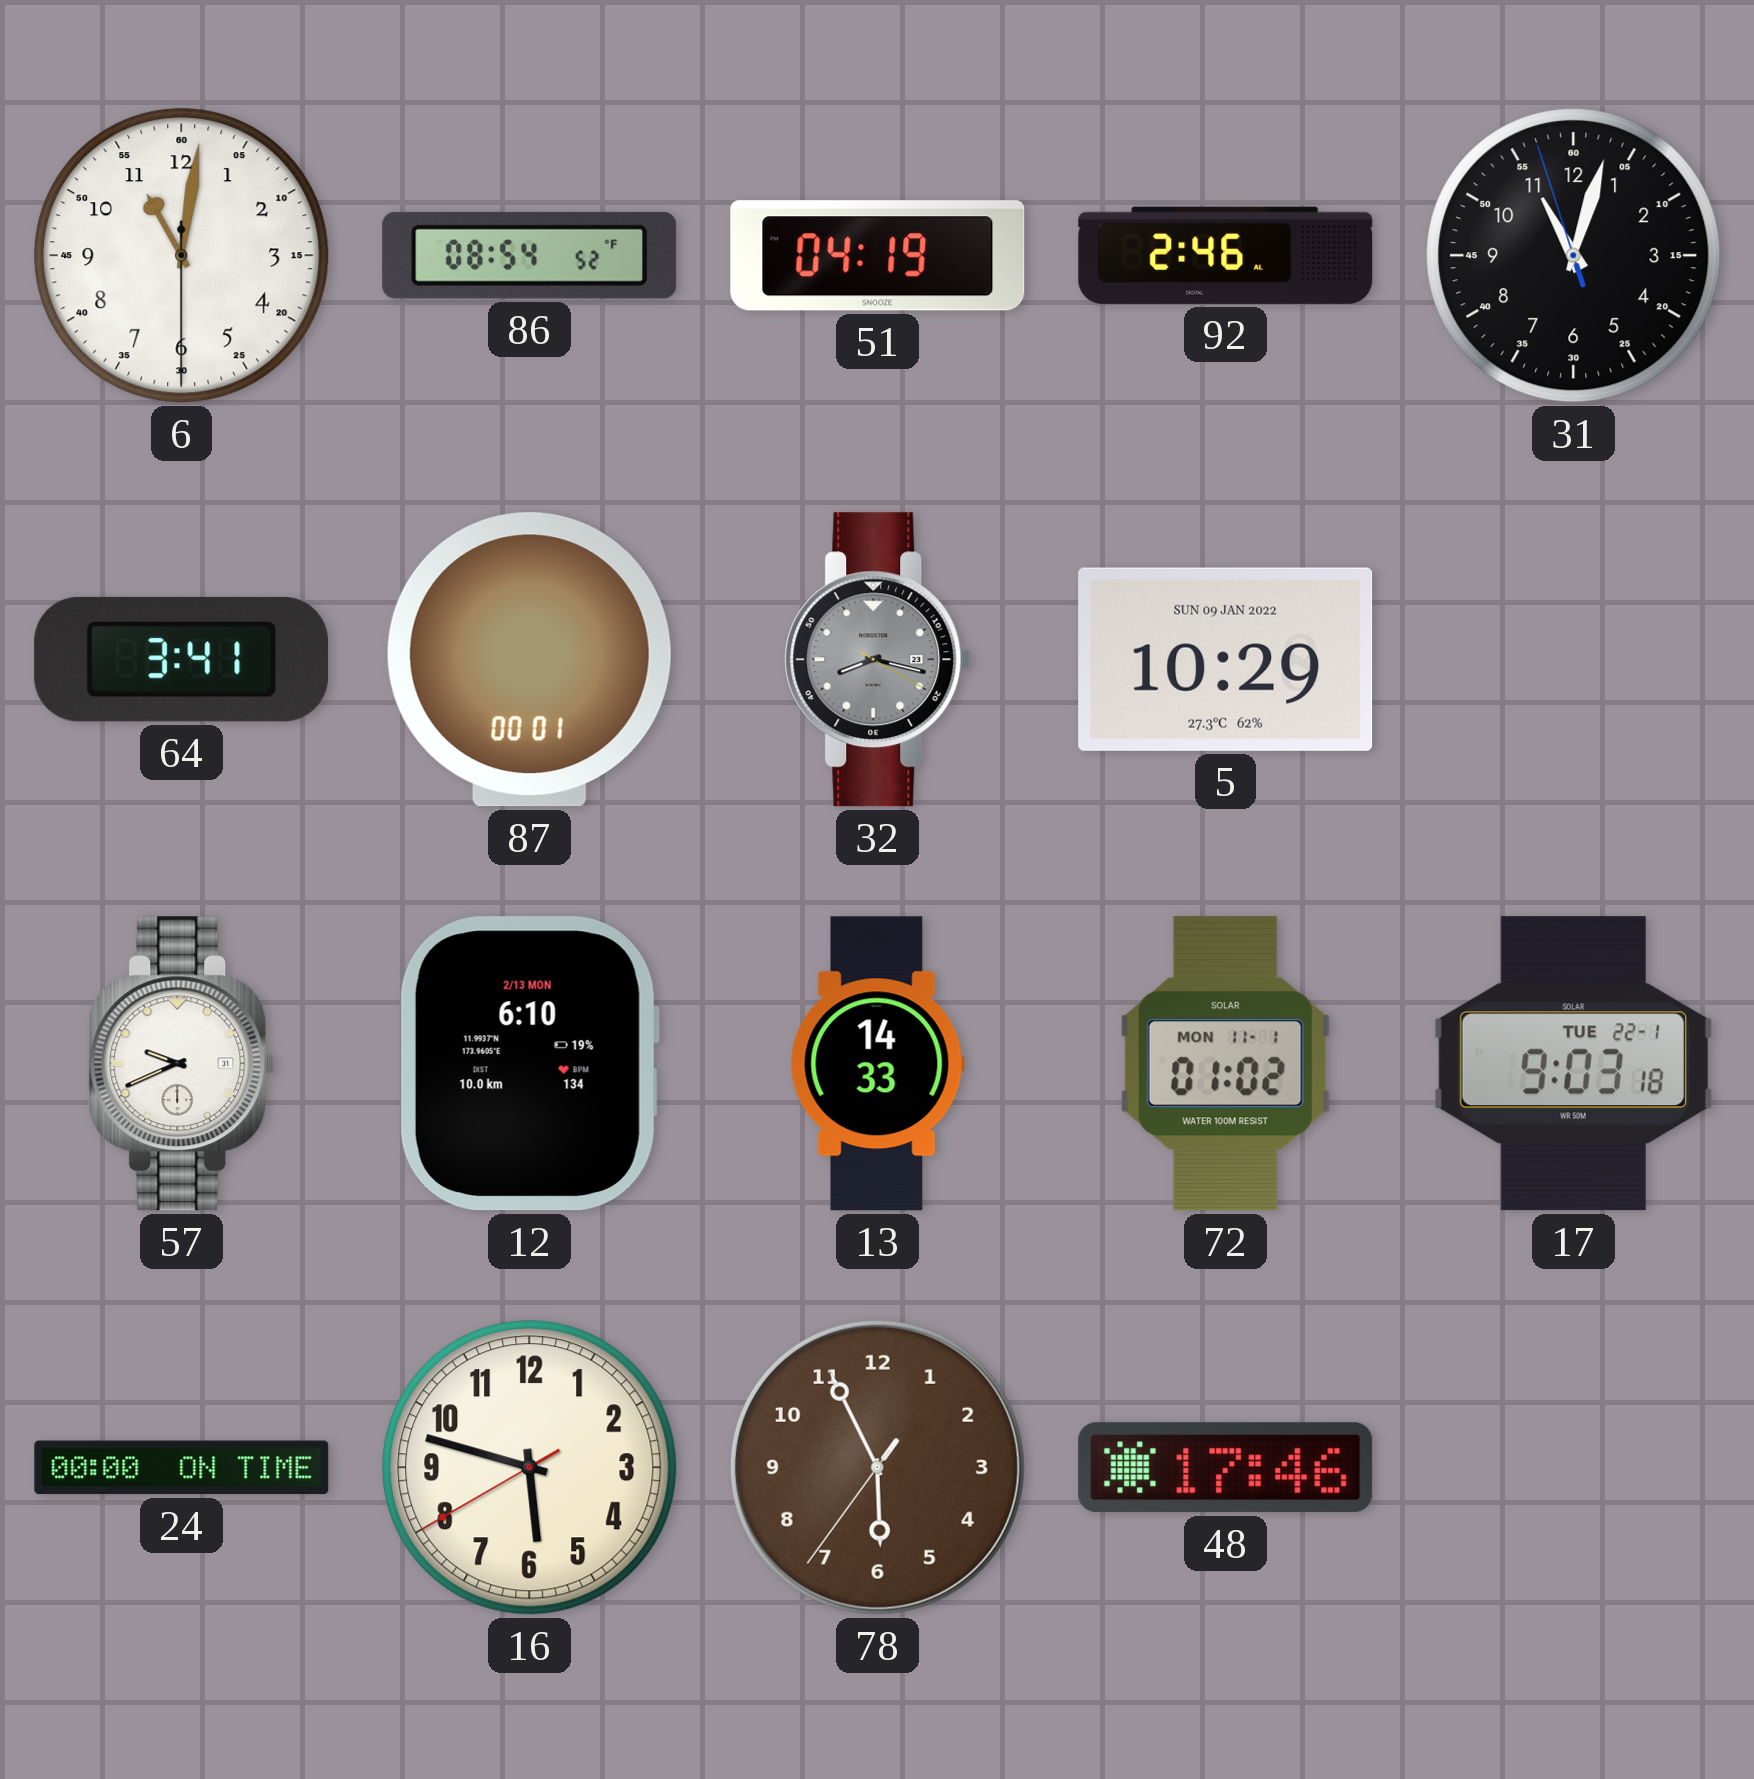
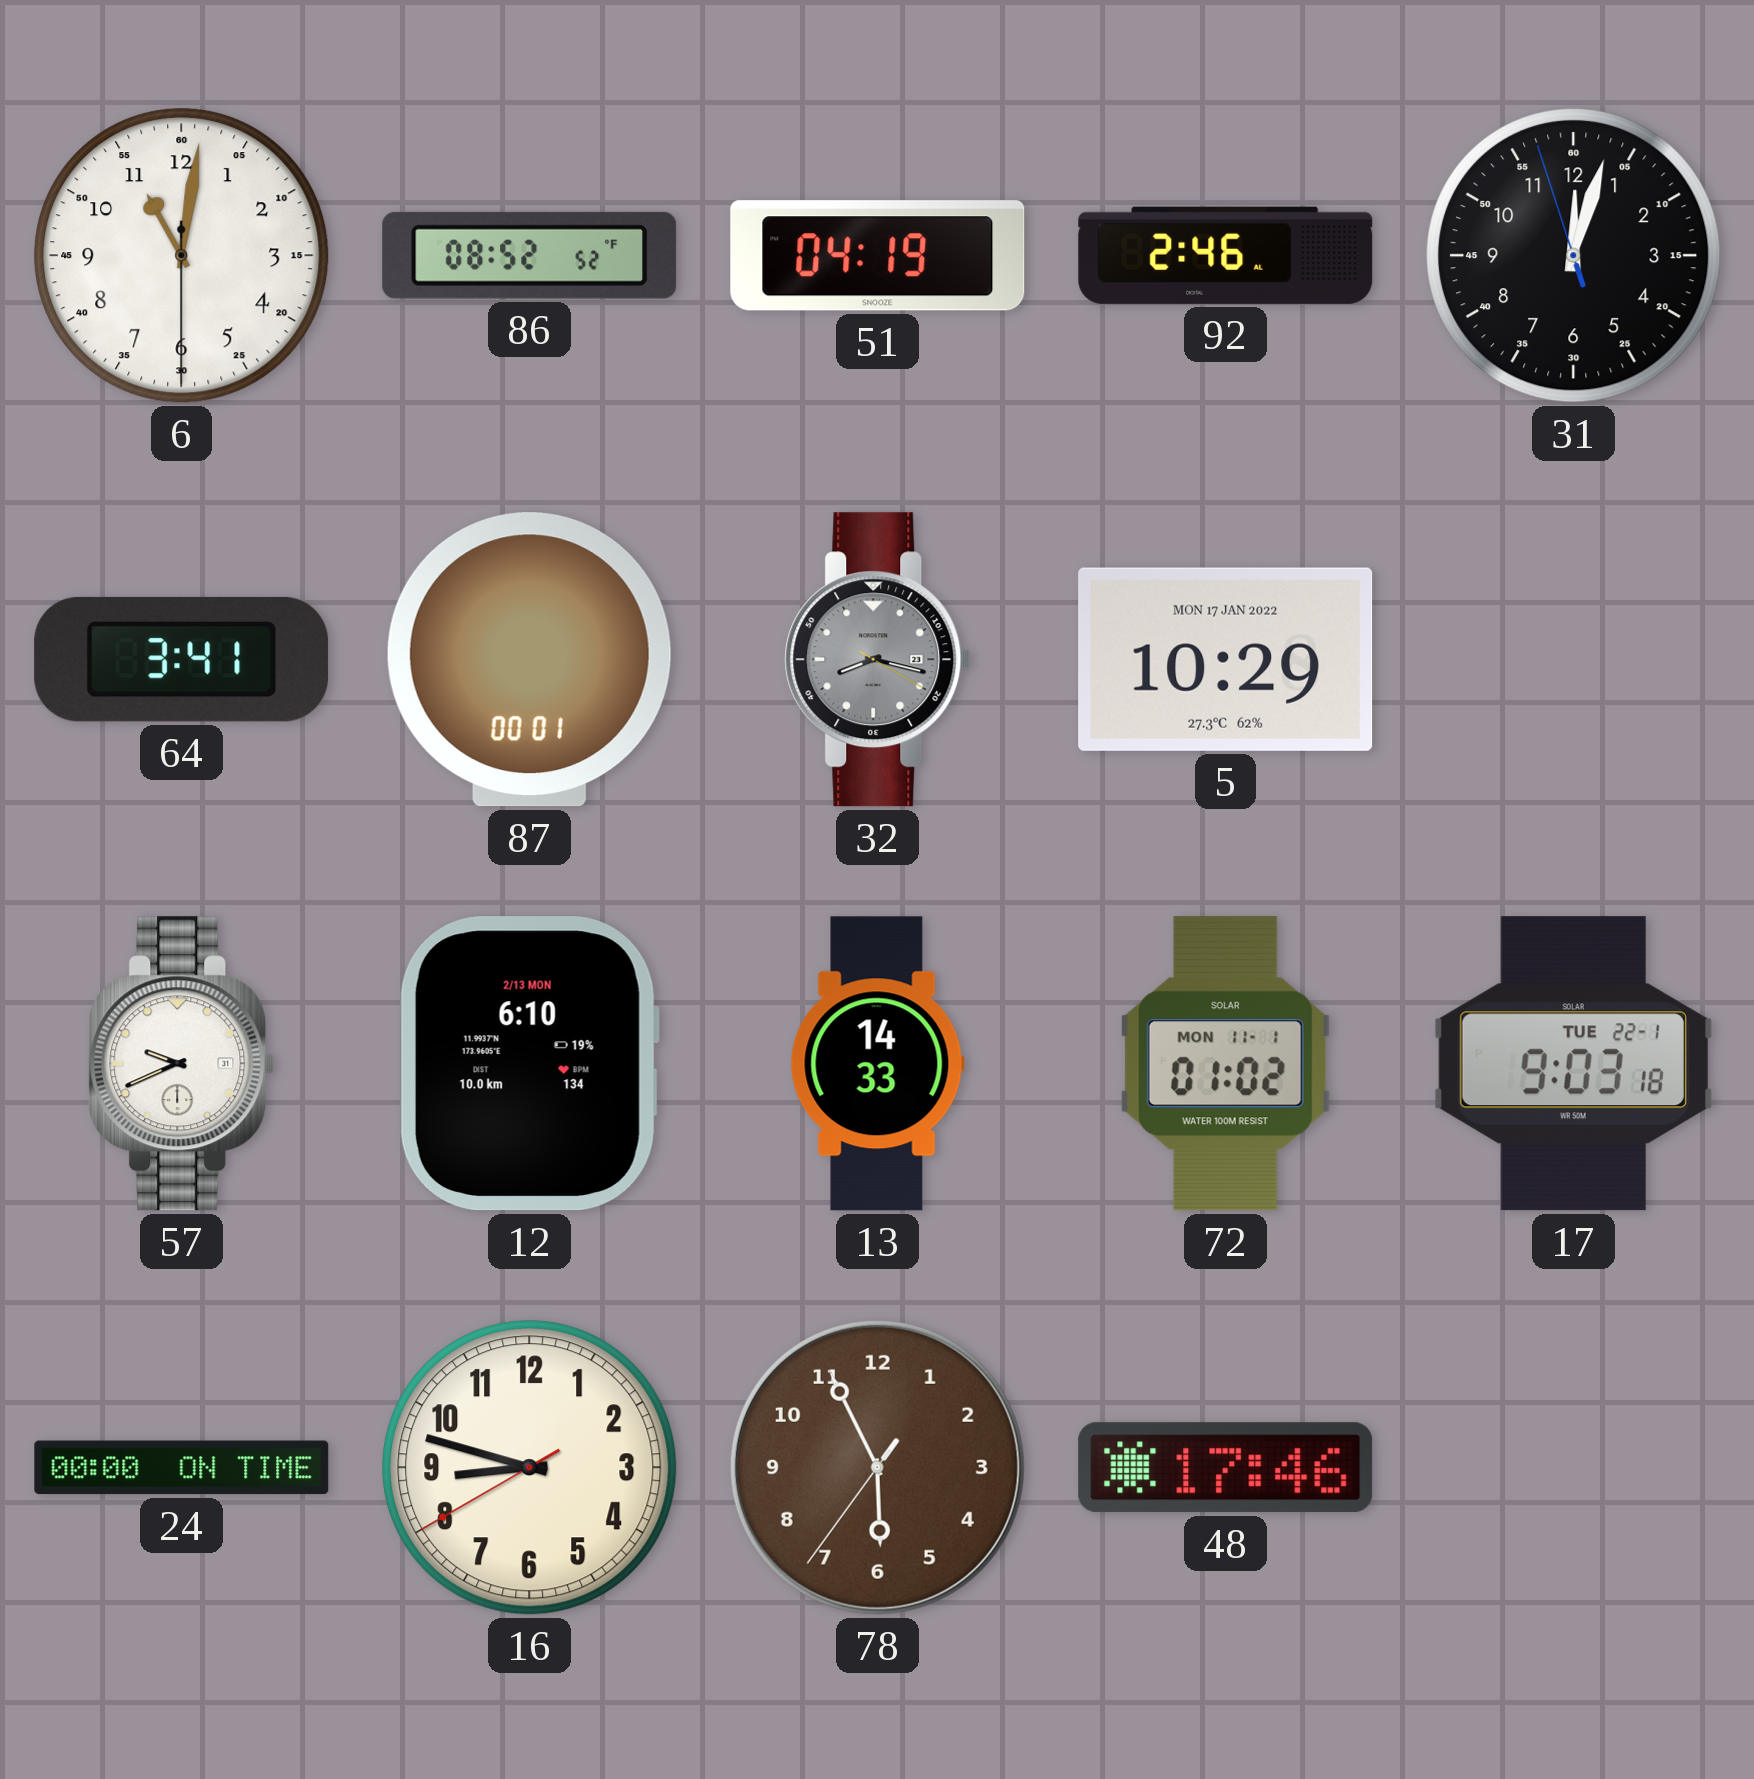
86: 08:54 -> 08:52
31: 11:02 -> 12:02
5 date: SUN 09 JAN 2022 -> MON 17 JAN 2022
16: 5:47 -> 8:47
